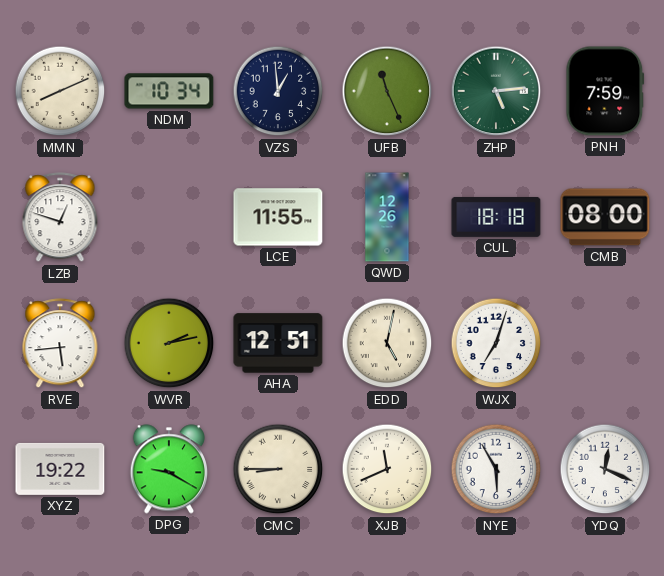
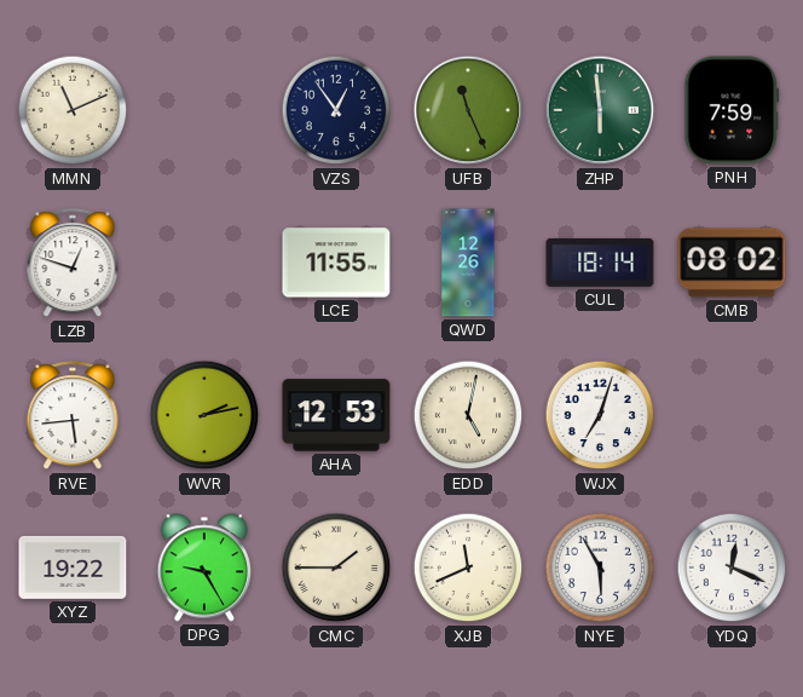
MMN: 8:11 -> 11:11
NDM: 10:34 -> none
VZS: 12:59 -> 12:54
ZHP: 5:14 -> 5:59
CUL: 18:18 -> 18:14
CMB: 08:00 -> 08:02
AHA: 12:51 -> 12:53
DPG: 9:20 -> 9:25
CMC: 8:45 -> 1:45
